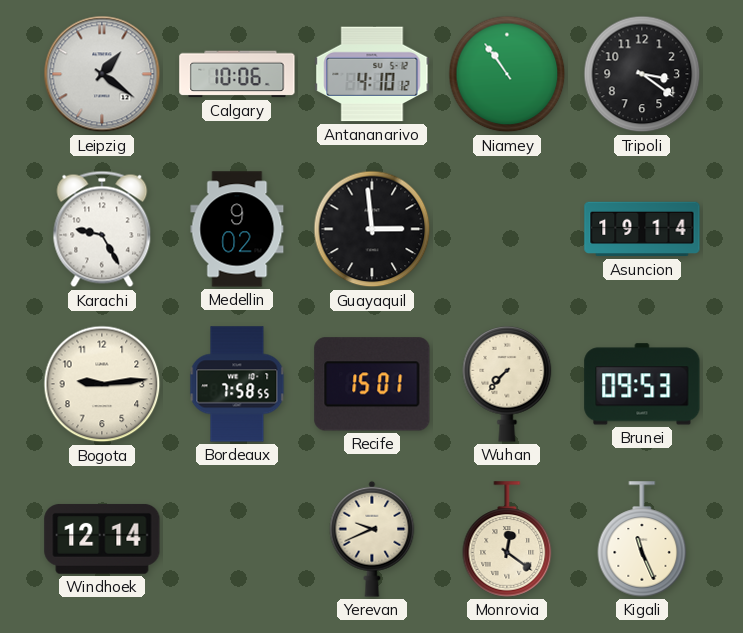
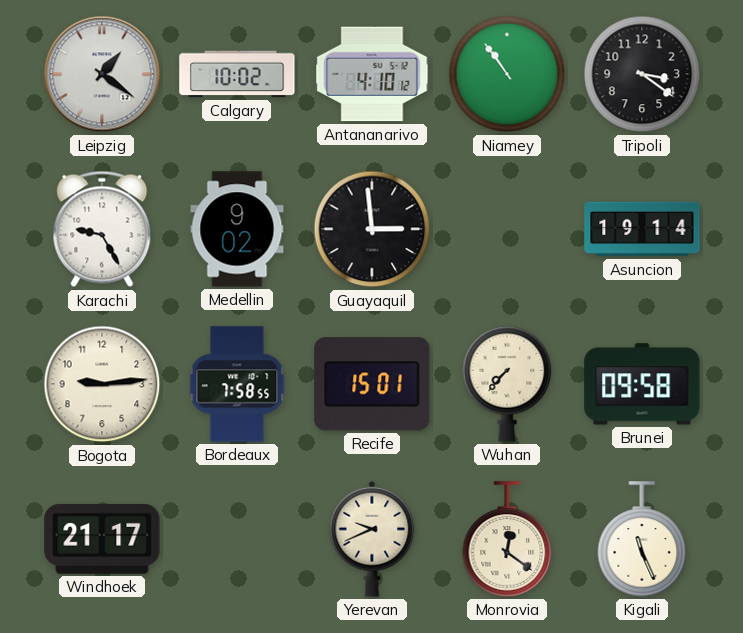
Calgary: 10:06 -> 10:02
Brunei: 09:53 -> 09:58
Windhoek: 12:14 -> 21:17
